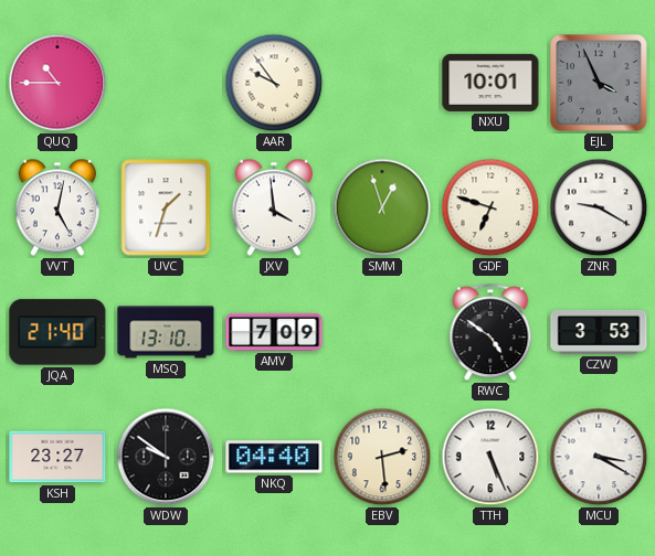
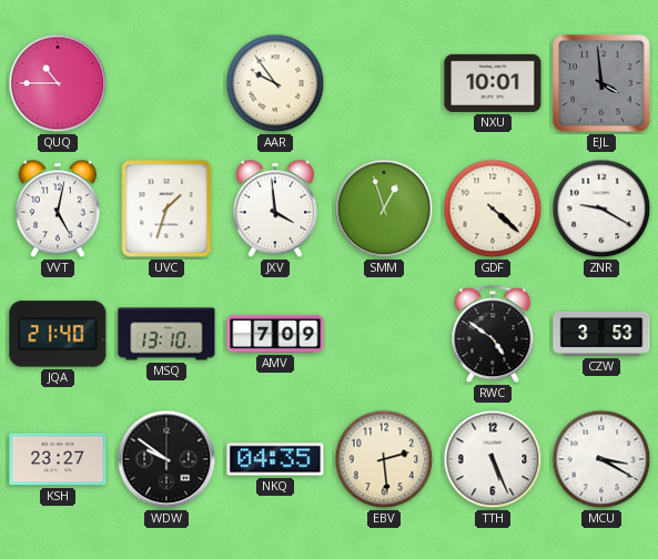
EJL: 3:56 -> 3:59
GDF: 6:48 -> 4:22
NKQ: 04:40 -> 04:35
